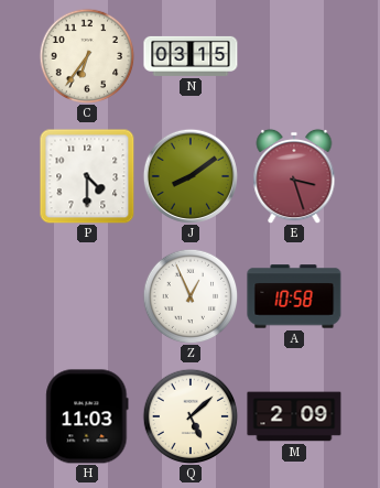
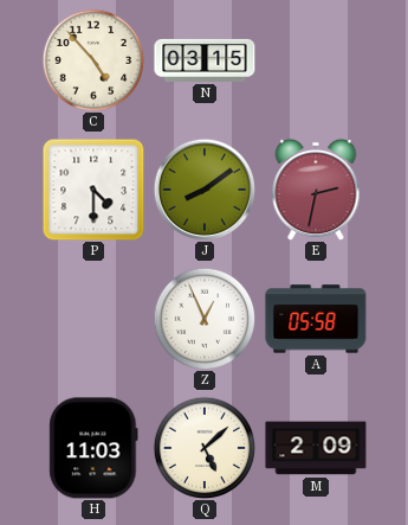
C: 6:36 -> 4:53
E: 3:27 -> 2:32
A: 10:58 -> 05:58
